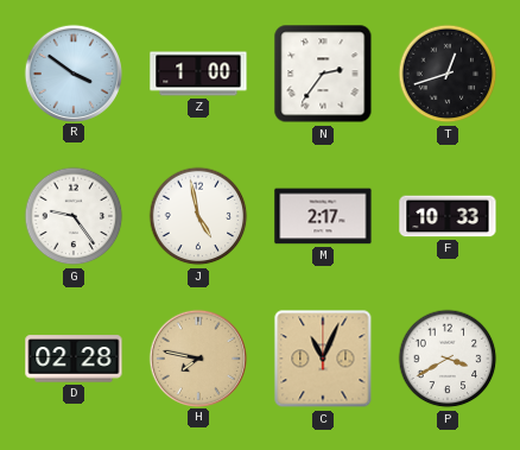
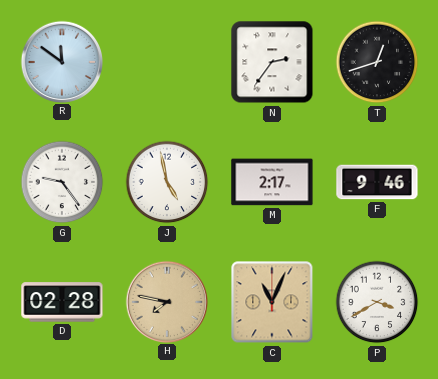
R: 3:51 -> 11:51
Z: 1:00 -> none
F: 10:33 -> 9:46
